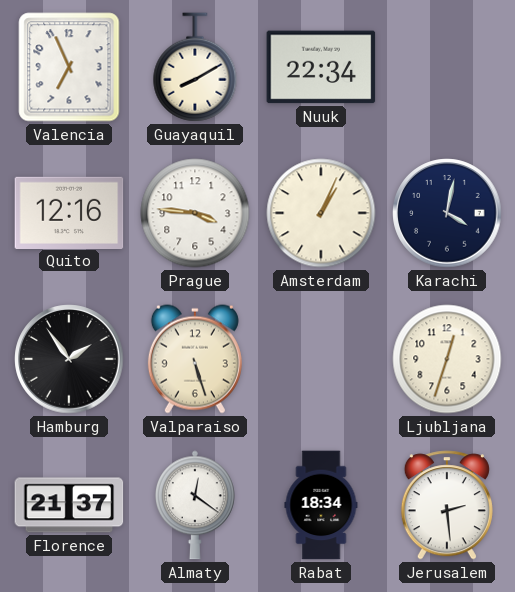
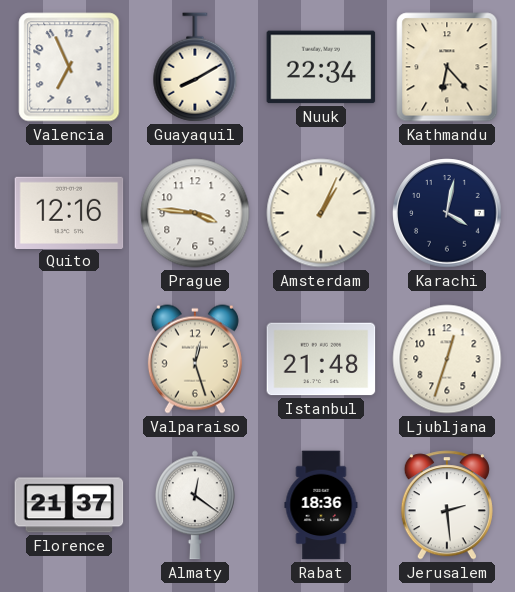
Kathmandu: none -> 6:23
Hamburg: 1:54 -> none
Valparaiso: 5:27 -> 12:27
Istanbul: none -> 21:48
Rabat: 18:34 -> 18:36
